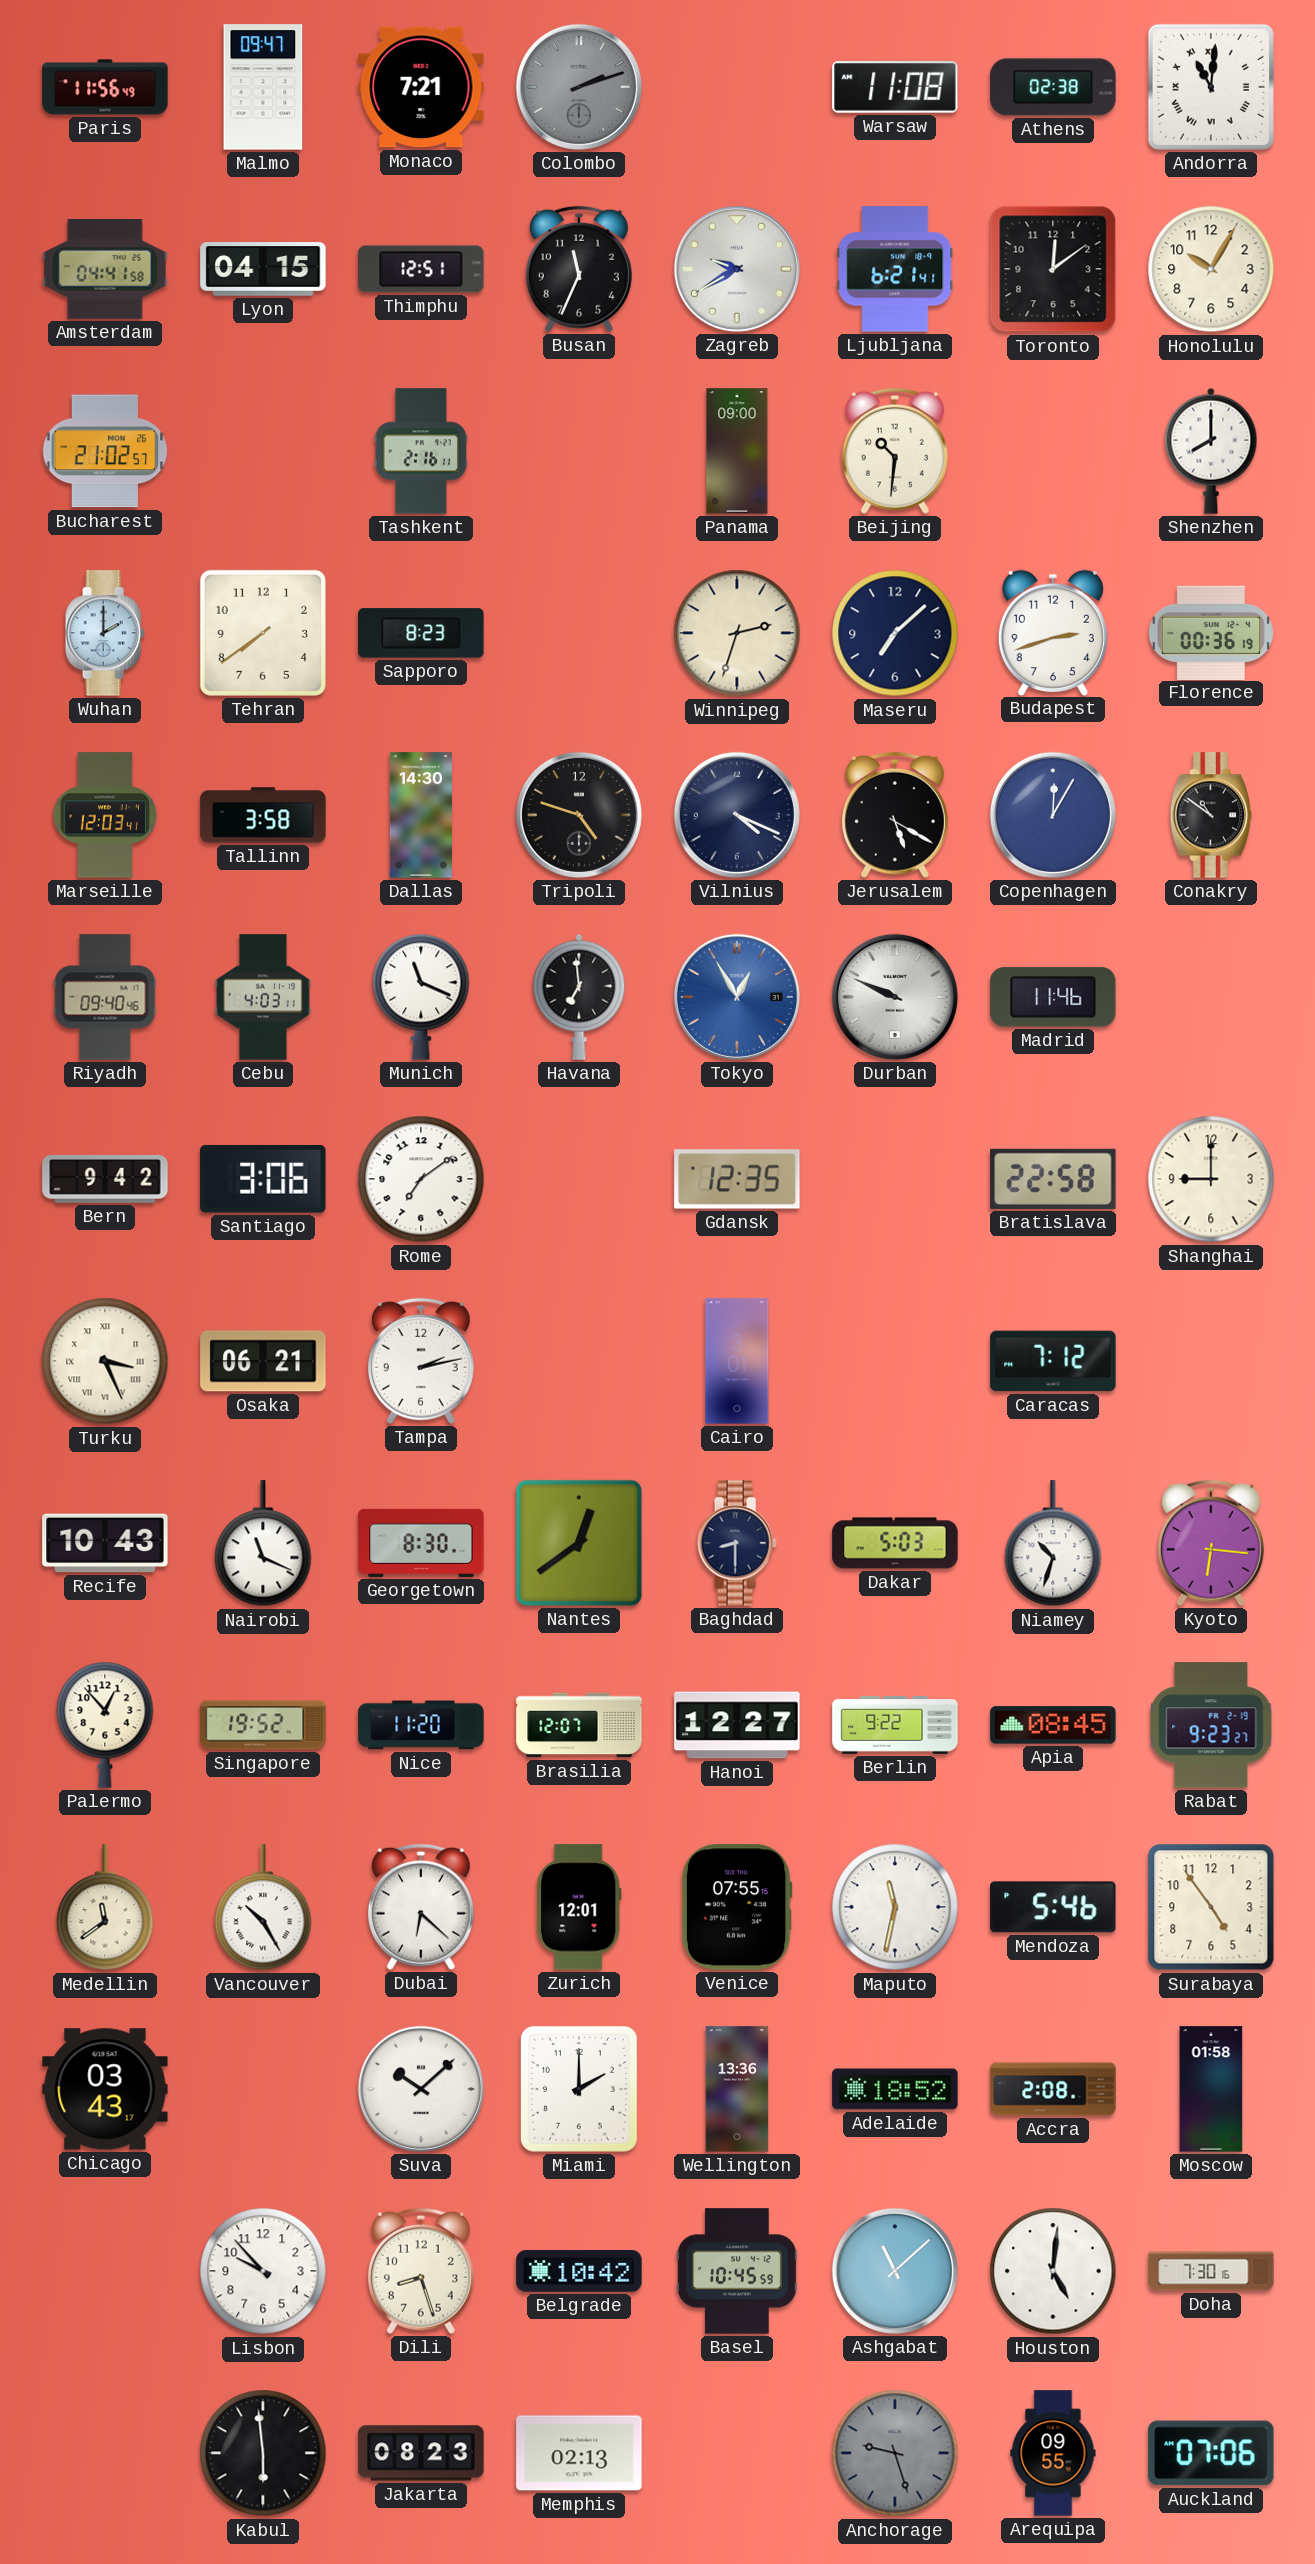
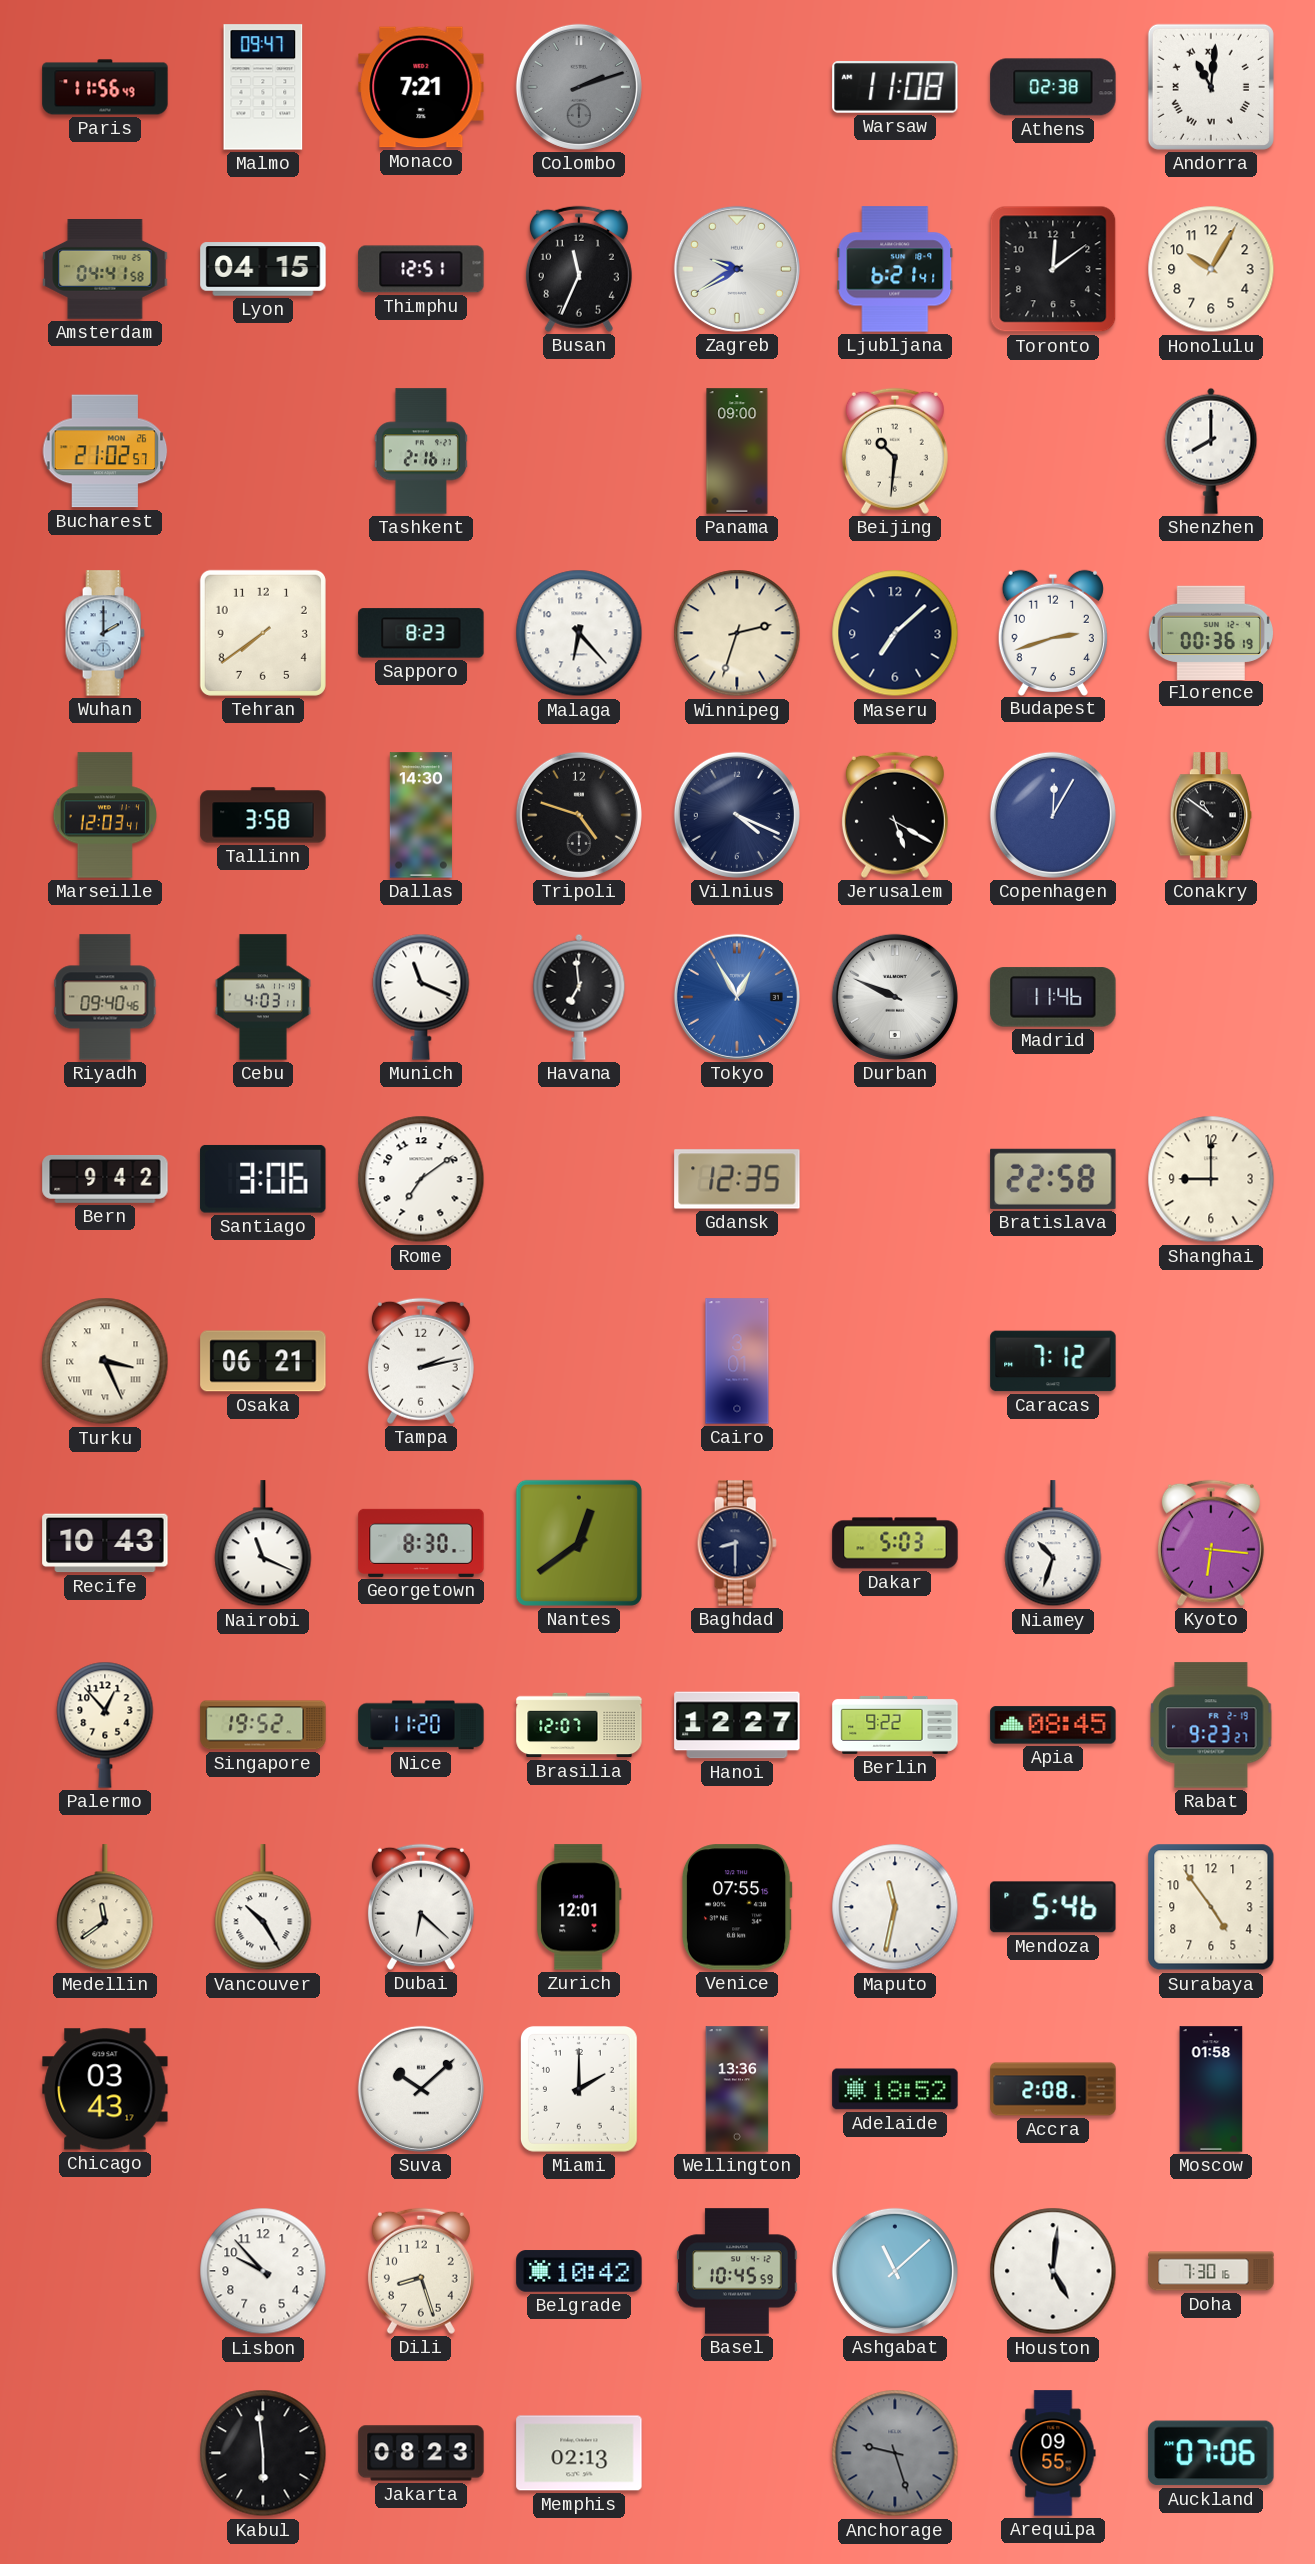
Malaga: none -> 6:23
